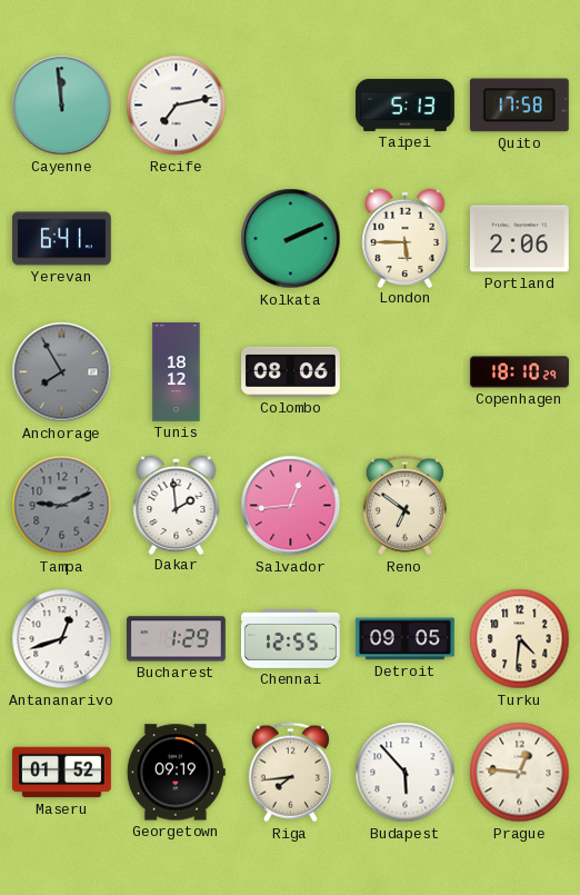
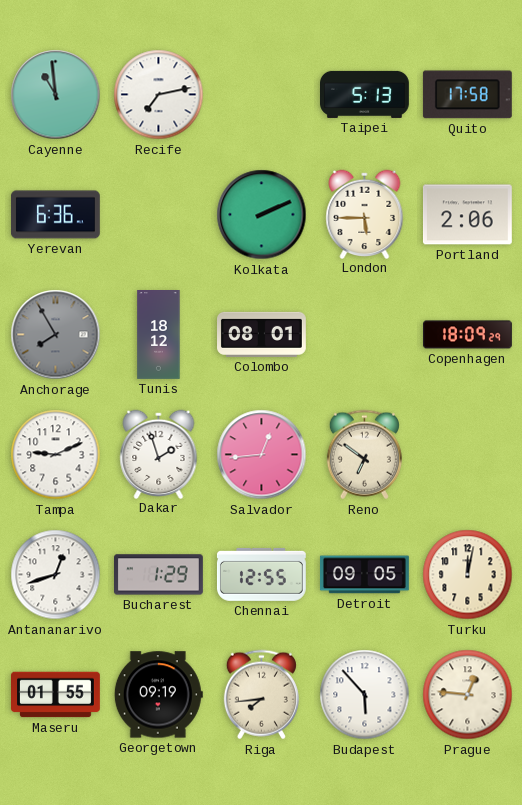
Cayenne: 11:59 -> 10:59
Yerevan: 6:41 -> 6:36
Colombo: 08:06 -> 08:01
Copenhagen: 18:10 -> 18:09
Tampa dial: grey -> white
Dakar: 1:59 -> 1:57
Turku: 4:31 -> 12:02
Maseru: 01:52 -> 01:55
